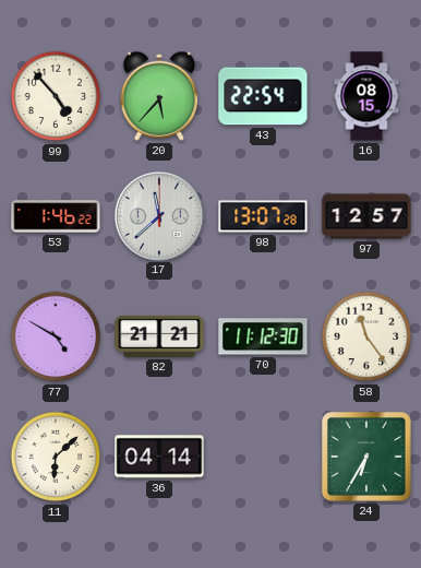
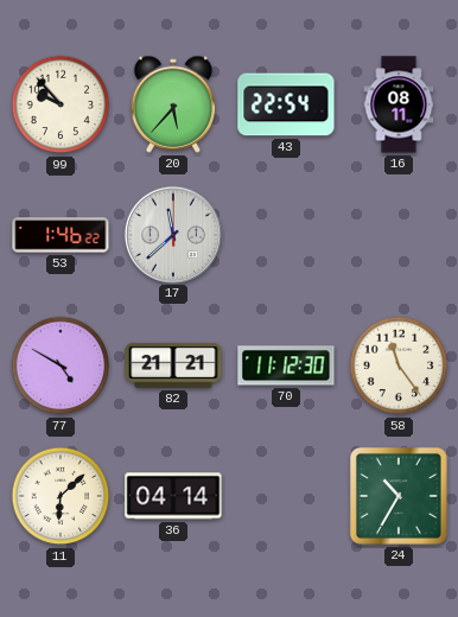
99: 4:53 -> 9:53
16: 08:15 -> 08:11
98: 13:07 -> none
97: 12:57 -> none
24: 6:35 -> 10:35
